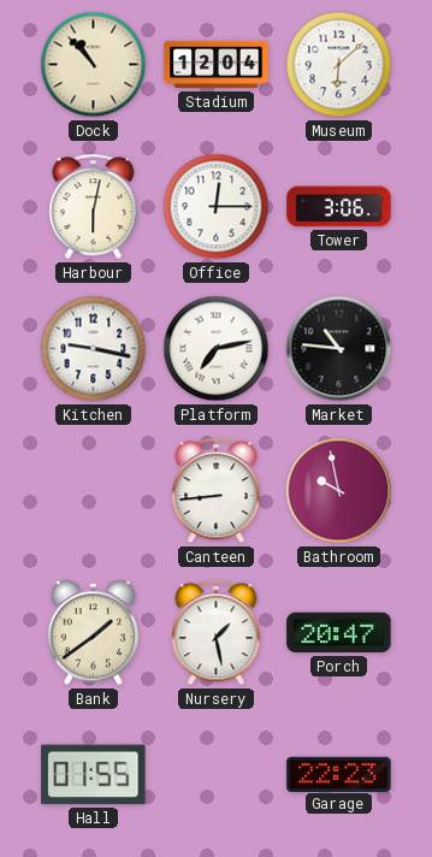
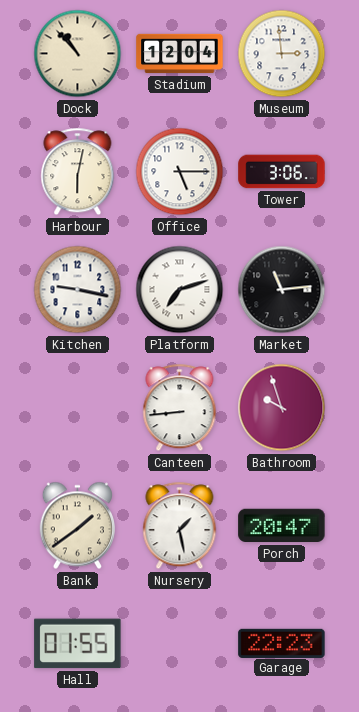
Museum: 6:08 -> 2:59
Office: 12:15 -> 5:15
Platform: 7:13 -> 7:12
Market: 10:46 -> 11:14
Bathroom: 9:58 -> 9:57
